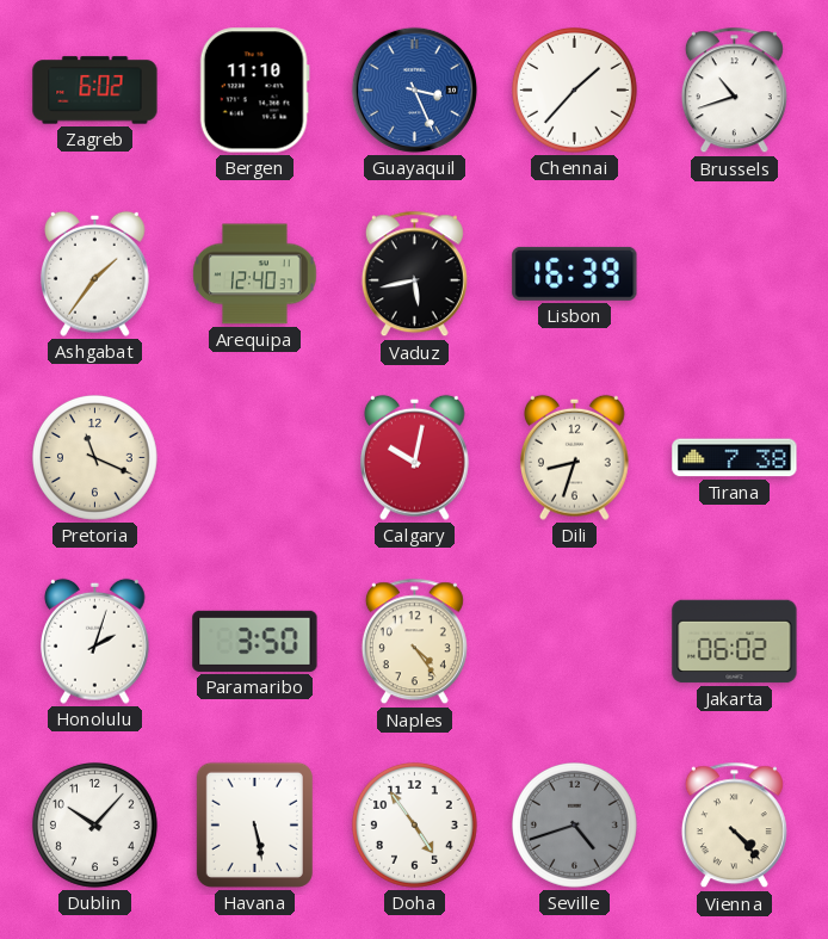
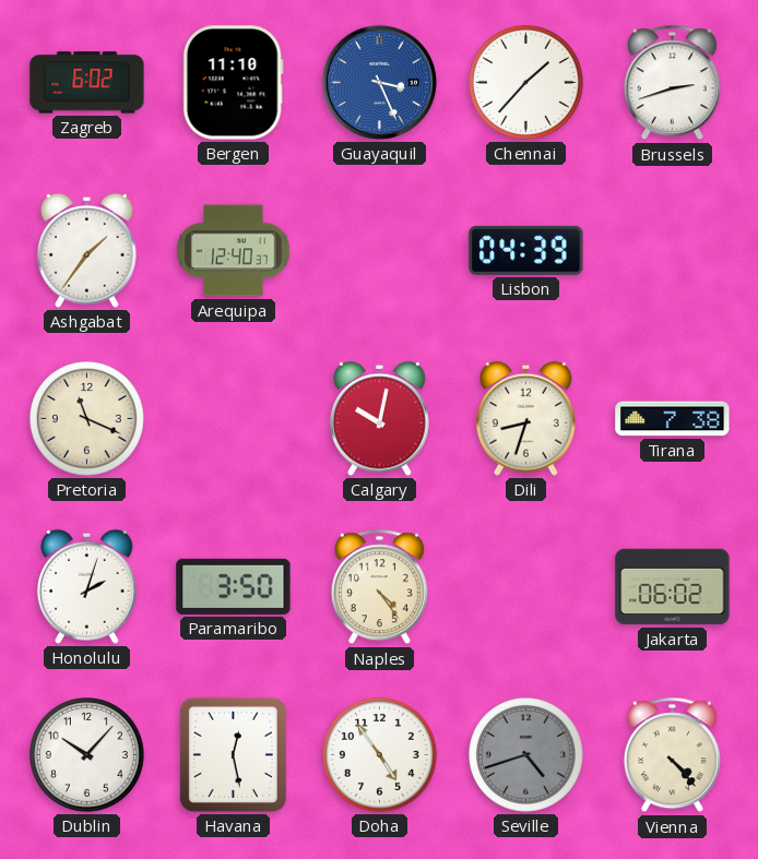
Brussels: 10:42 -> 2:42
Vaduz: 5:43 -> none
Lisbon: 16:39 -> 04:39
Havana: 5:28 -> 12:28
